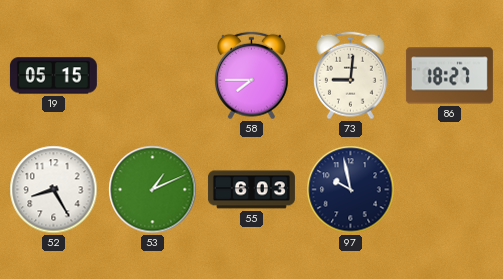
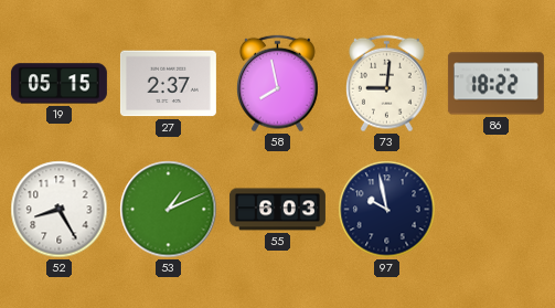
27: none -> 2:37
58: 7:45 -> 7:58
86: 18:27 -> 18:22
